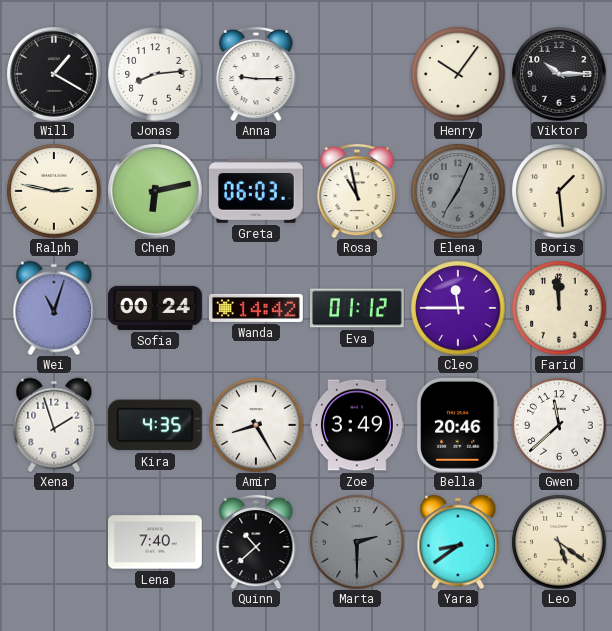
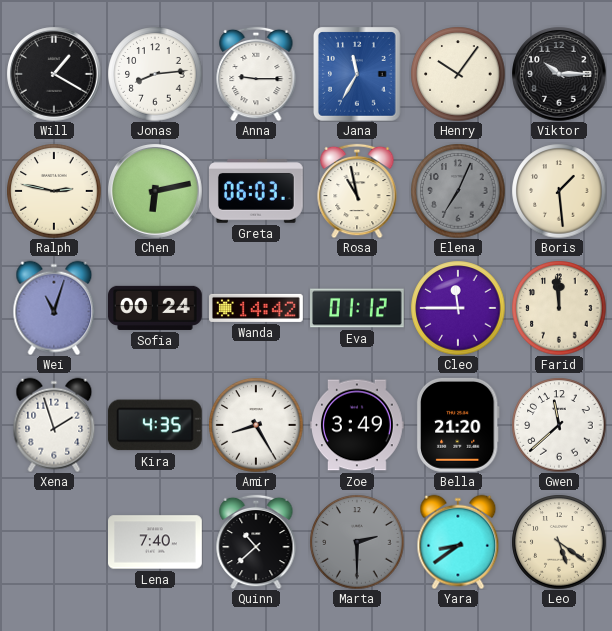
Jana: none -> 11:35
Bella: 20:46 -> 21:20
